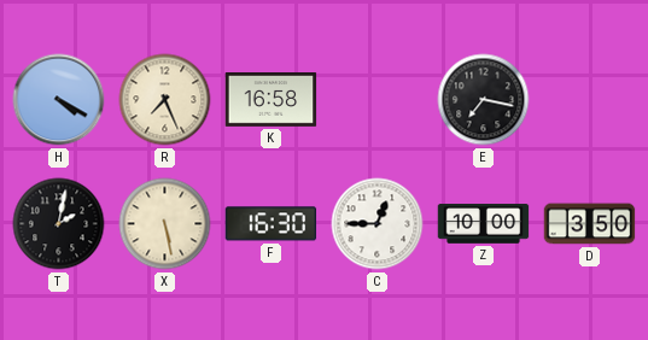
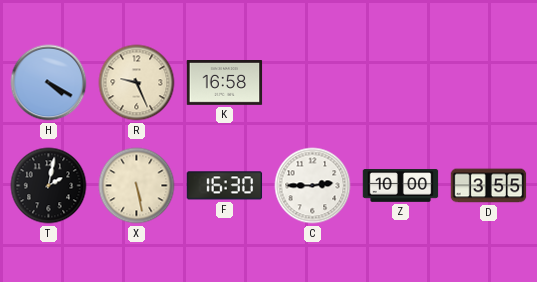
R: 7:26 -> 9:26
E: 7:17 -> none
C: 12:45 -> 2:45
D: 3:50 -> 3:55
